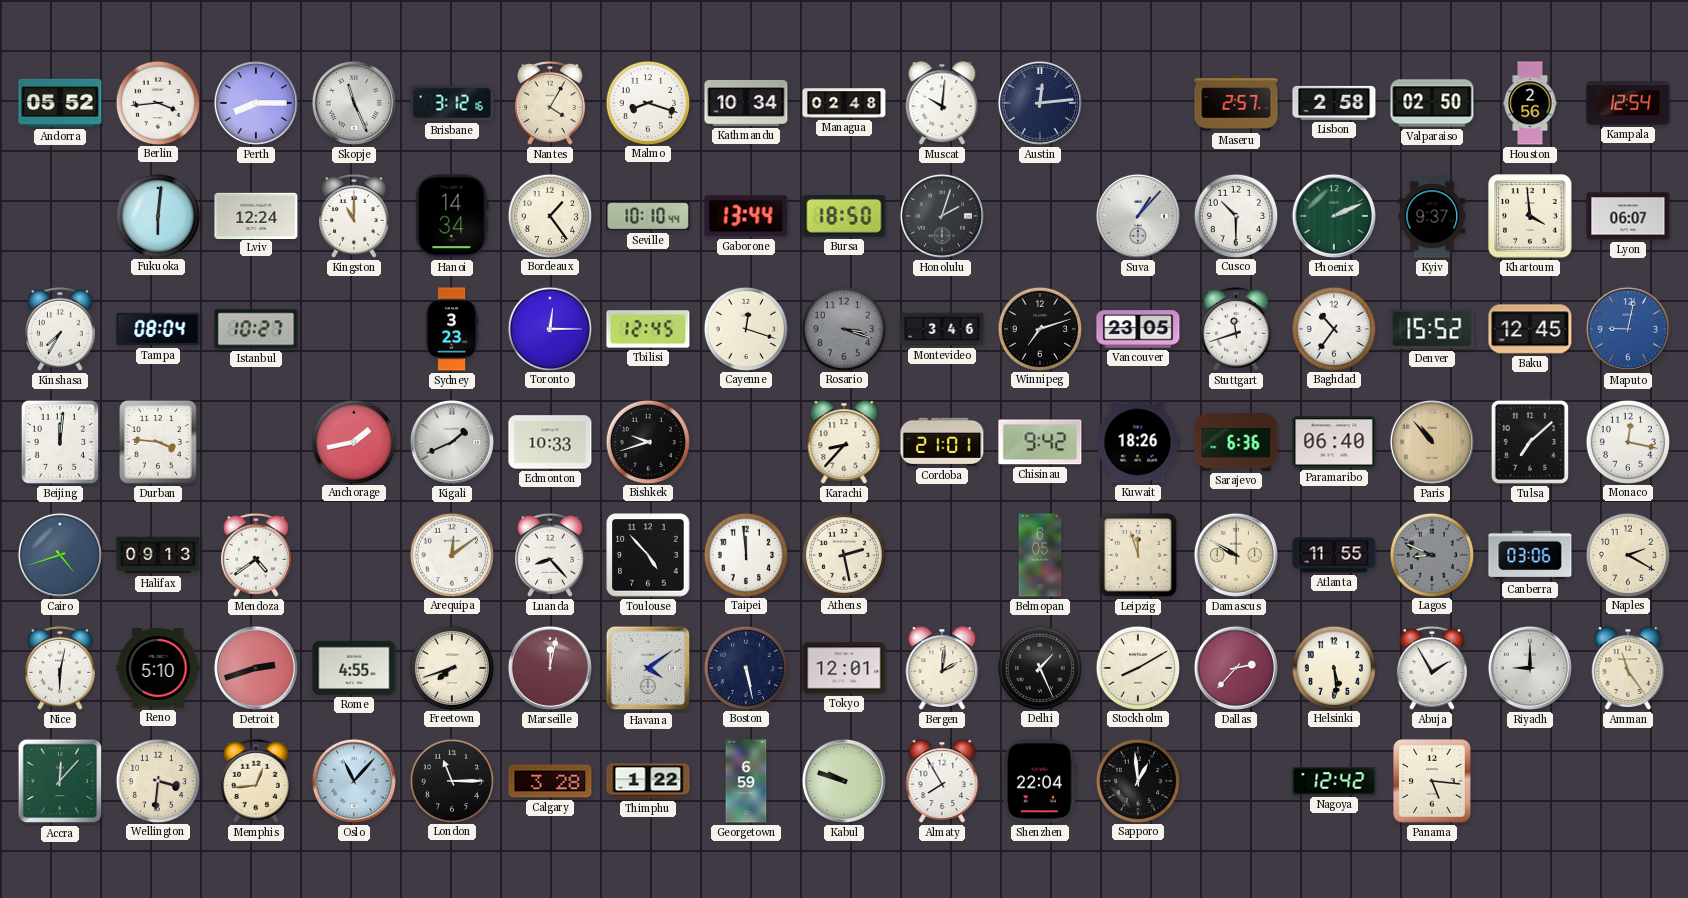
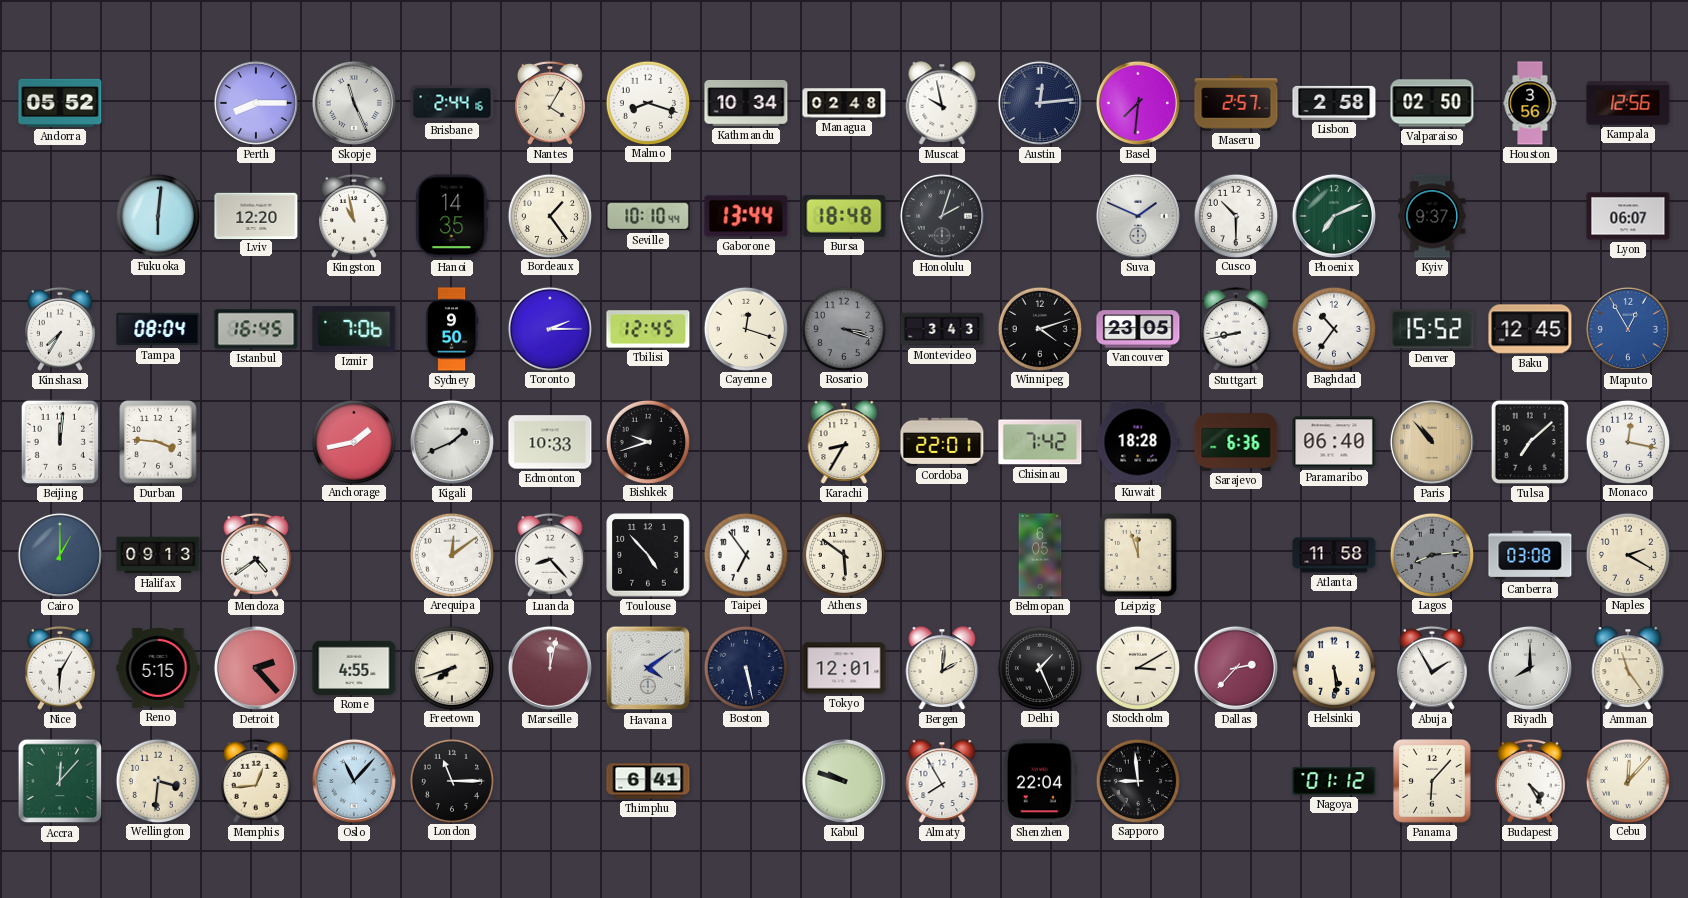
Berlin: 3:44 -> none
Brisbane: 3:12 -> 2:44
Muscat: 10:01 -> 9:58
Basel: none -> 7:31
Houston: 2:56 -> 3:56
Kampala: 12:54 -> 12:56
Lviv: 12:24 -> 12:20
Kingston: 11:00 -> 10:58
Hanoi: 14:34 -> 14:35
Bursa: 18:50 -> 18:48
Suva: 1:07 -> 1:49
Phoenix: 2:11 -> 7:11
Khartoum: 3:59 -> none
Istanbul: 10:27 -> 16:45
Izmir: none -> 7:06
Sydney: 3:23 -> 9:50
Toronto: 12:15 -> 2:15
Montevideo: 3:46 -> 3:43
Winnipeg: 7:12 -> 4:12
Stuttgart: 11:42 -> 8:43
Maputo: 9:02 -> 12:55
Karachi: 8:37 -> 8:35
Cordoba: 21:01 -> 22:01
Chisinau: 9:42 -> 7:42
Kuwait: 18:26 -> 18:28
Cairo: 4:42 -> 1:00
Taipei: 11:59 -> 6:54
Athens: 2:28 -> 5:51
Damascus: 9:50 -> none
Atlanta: 11:55 -> 11:58
Lagos: 8:49 -> 8:14
Canberra: 03:06 -> 03:08
Nice: 6:02 -> 6:05
Reno: 5:10 -> 5:15
Detroit: 2:42 -> 2:23
Stockholm: 8:10 -> 3:10
Riyadh: 9:00 -> 8:00
Calgary: 3:28 -> none
Thimphu: 1:22 -> 6:41
Georgetown: 6:59 -> none
Sapporo: 12:59 -> 8:59
Nagoya: 12:42 -> 01:12
Panama: 5:16 -> 6:07
Budapest: none -> 4:25
Cebu: none -> 12:07
